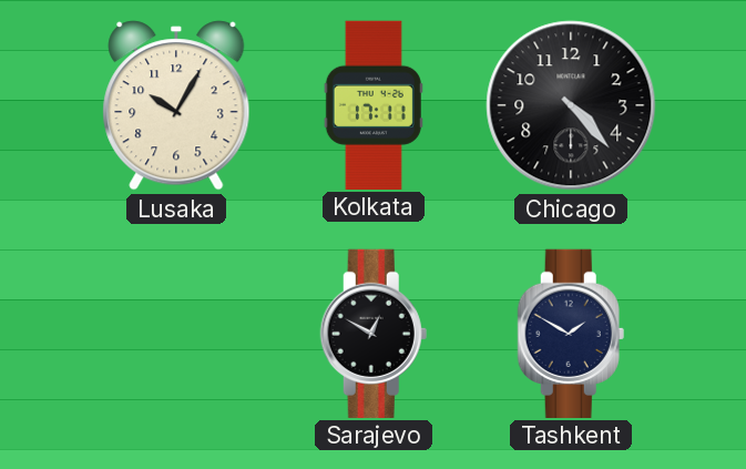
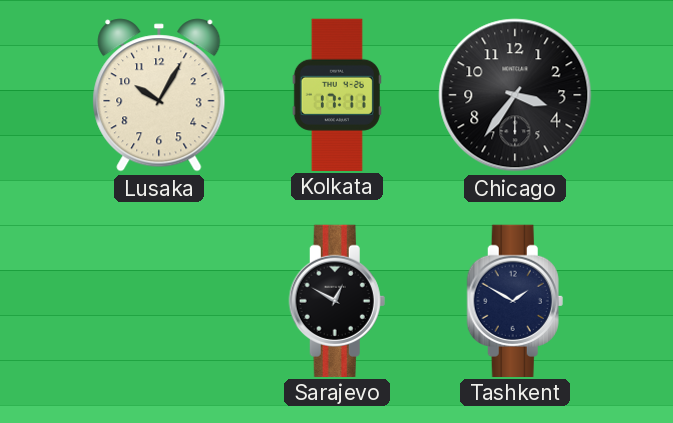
Chicago: 4:23 -> 3:36
